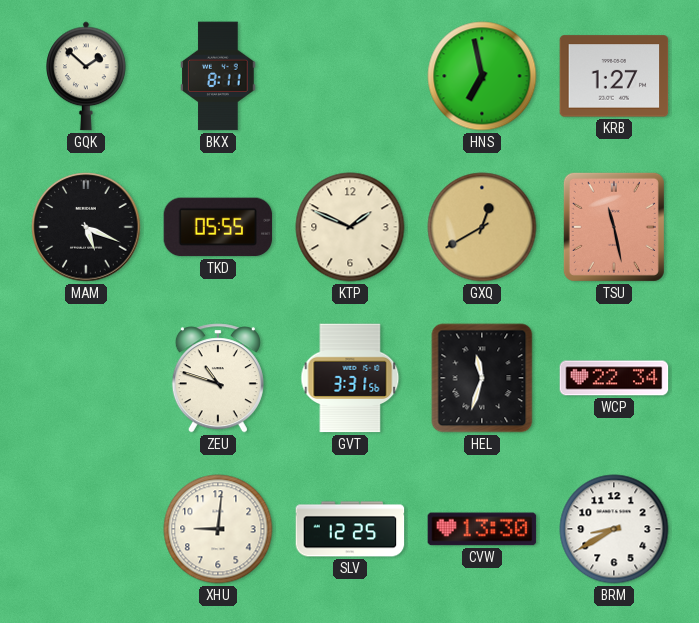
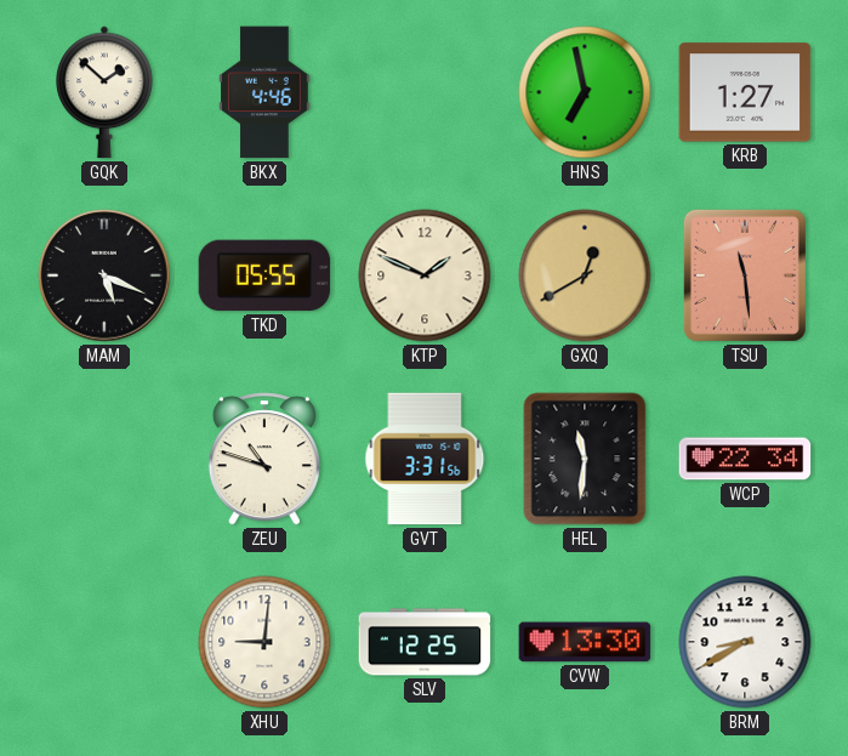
BKX: 8:11 -> 4:46
TSU: 11:28 -> 11:29
HEL: 11:33 -> 11:31
